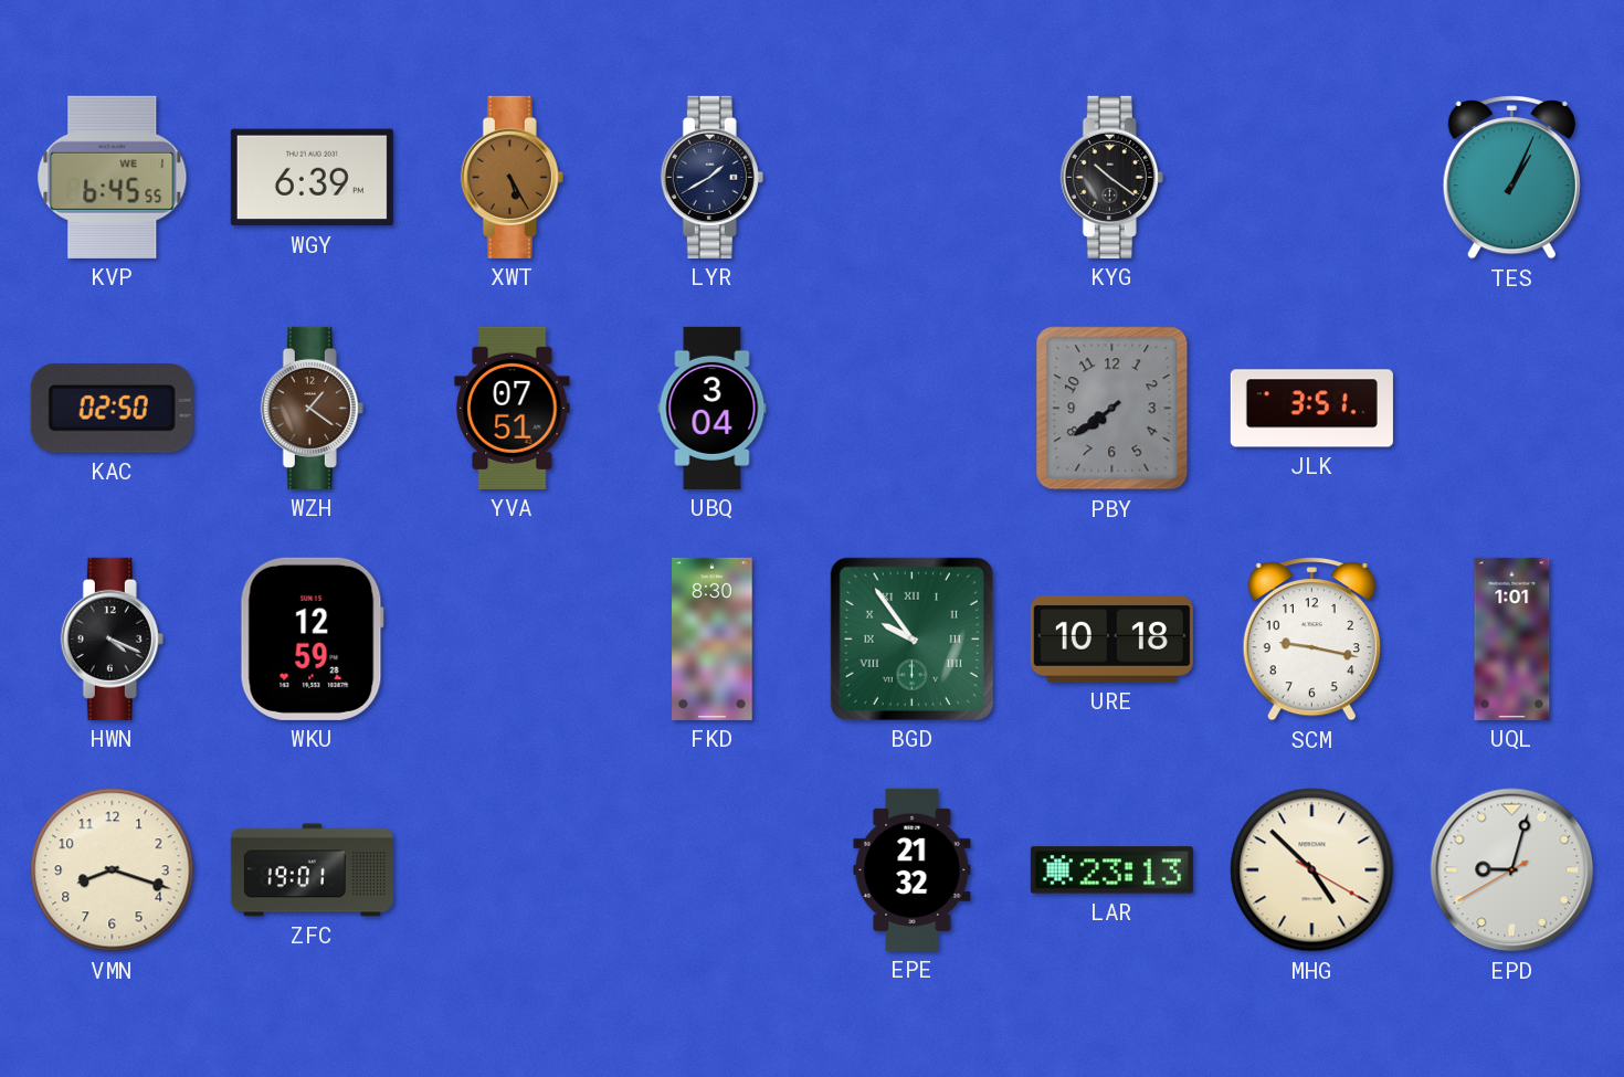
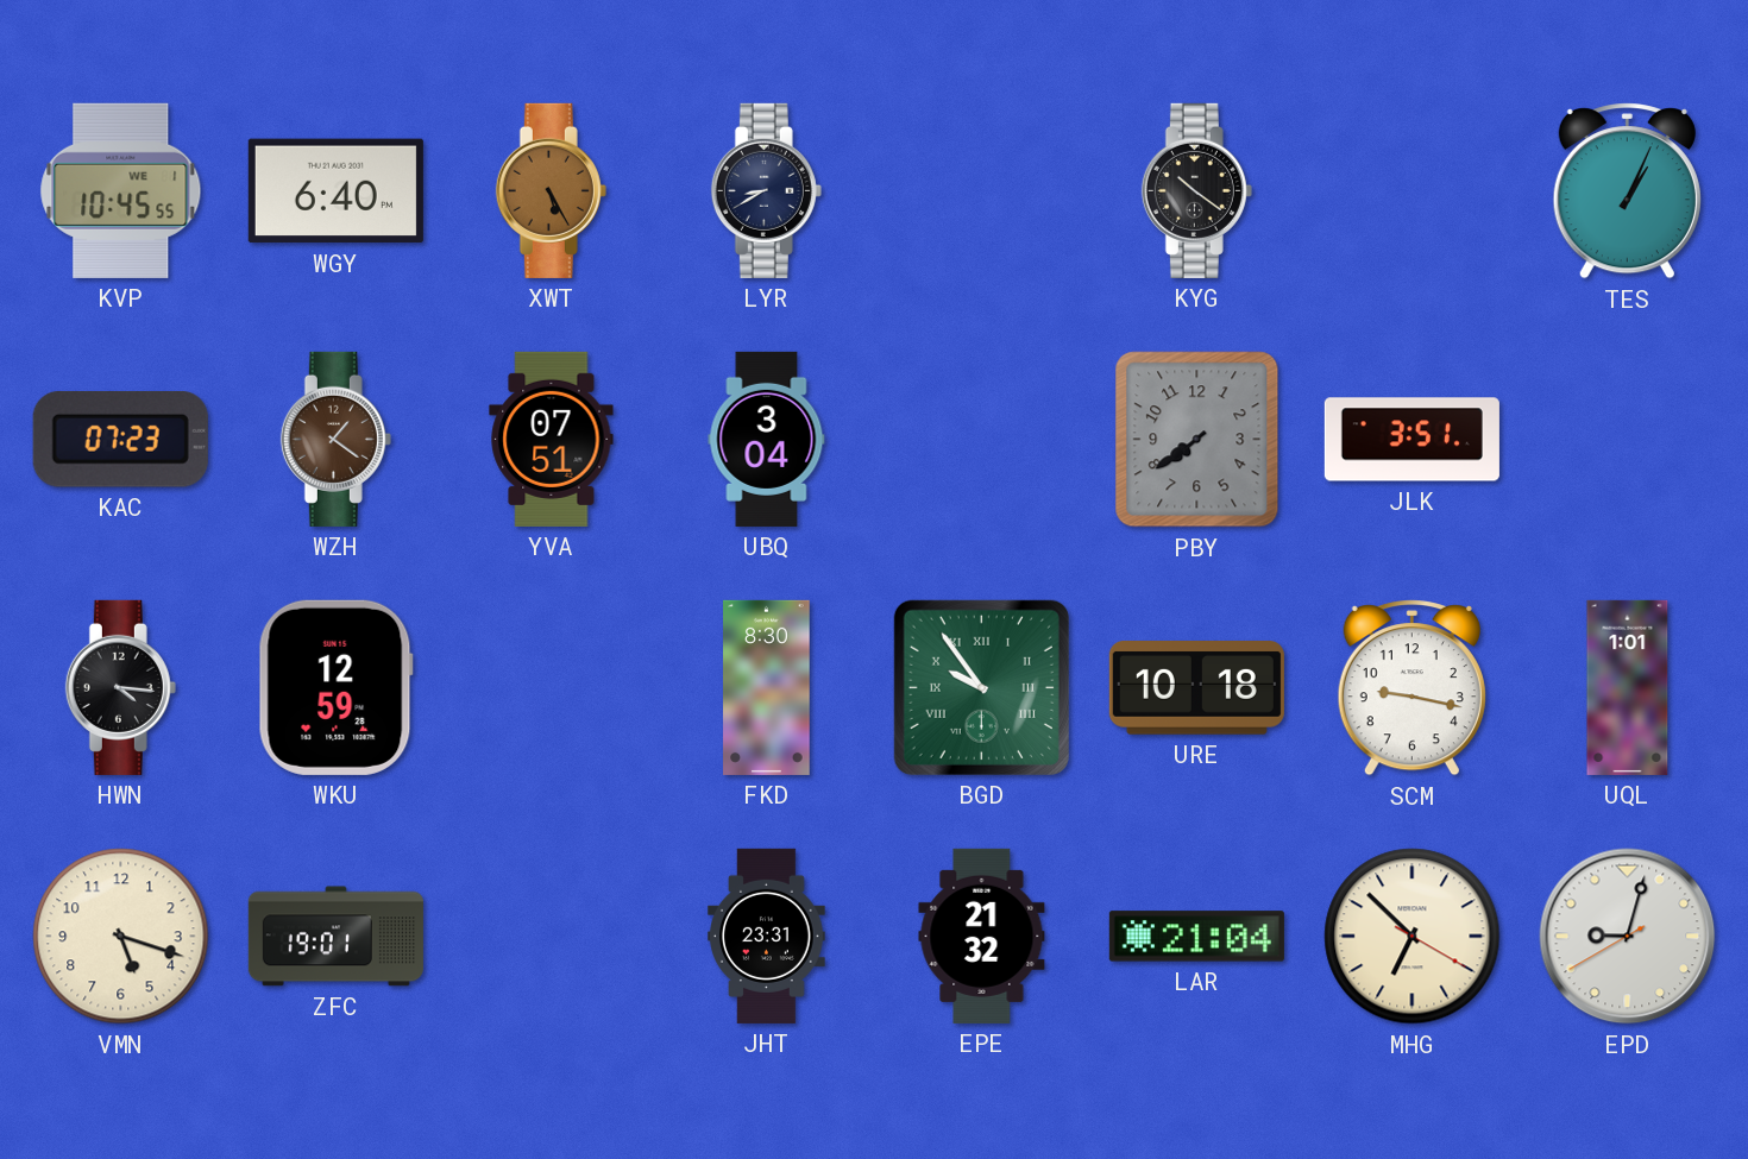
KVP: 6:45 -> 10:45
WGY: 6:39 -> 6:40
LYR: 1:40 -> 8:40
KAC: 02:50 -> 07:23
HWN: 4:19 -> 4:16
VMN: 8:18 -> 5:18
JHT: none -> 23:31
LAR: 23:13 -> 21:04
MHG: 4:52 -> 6:52
